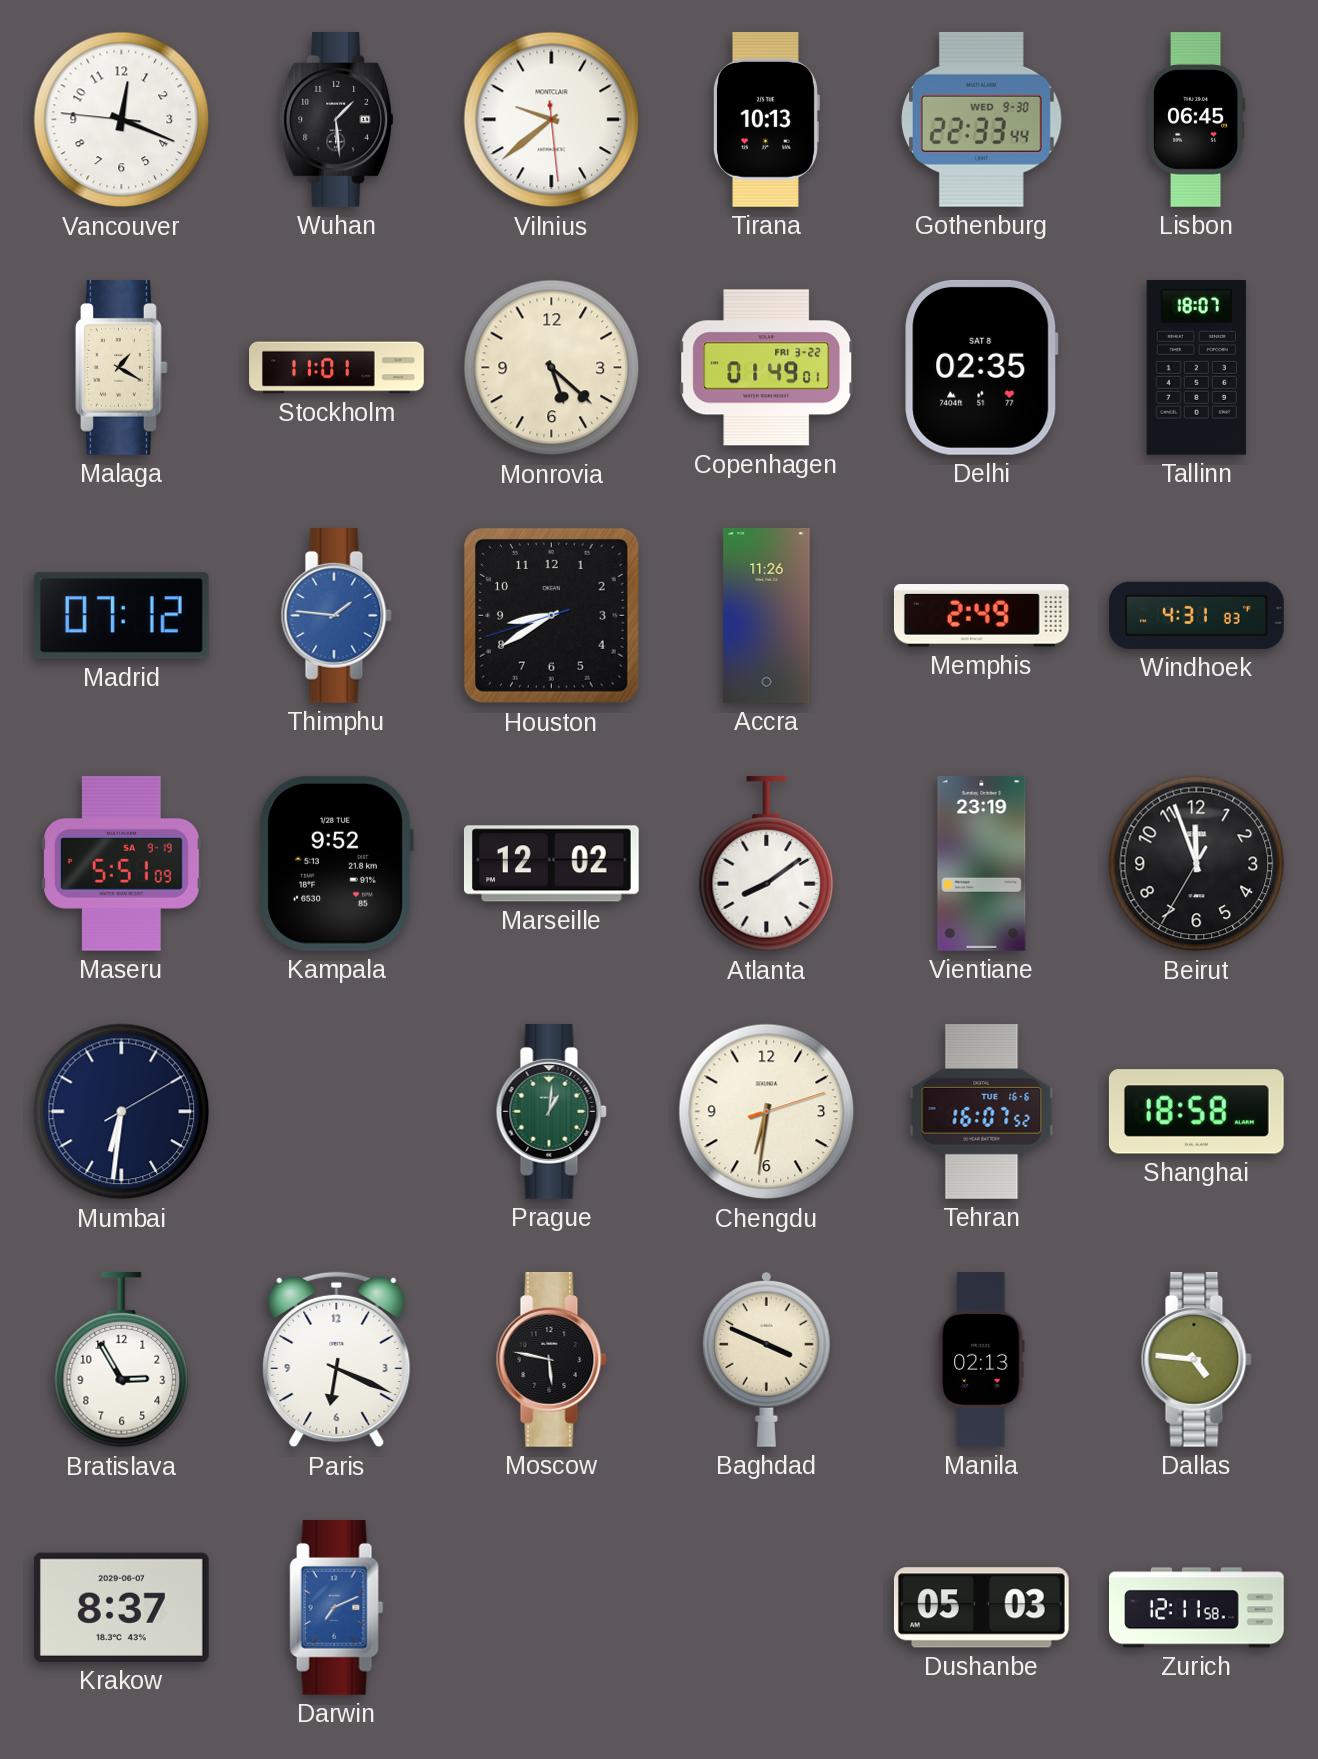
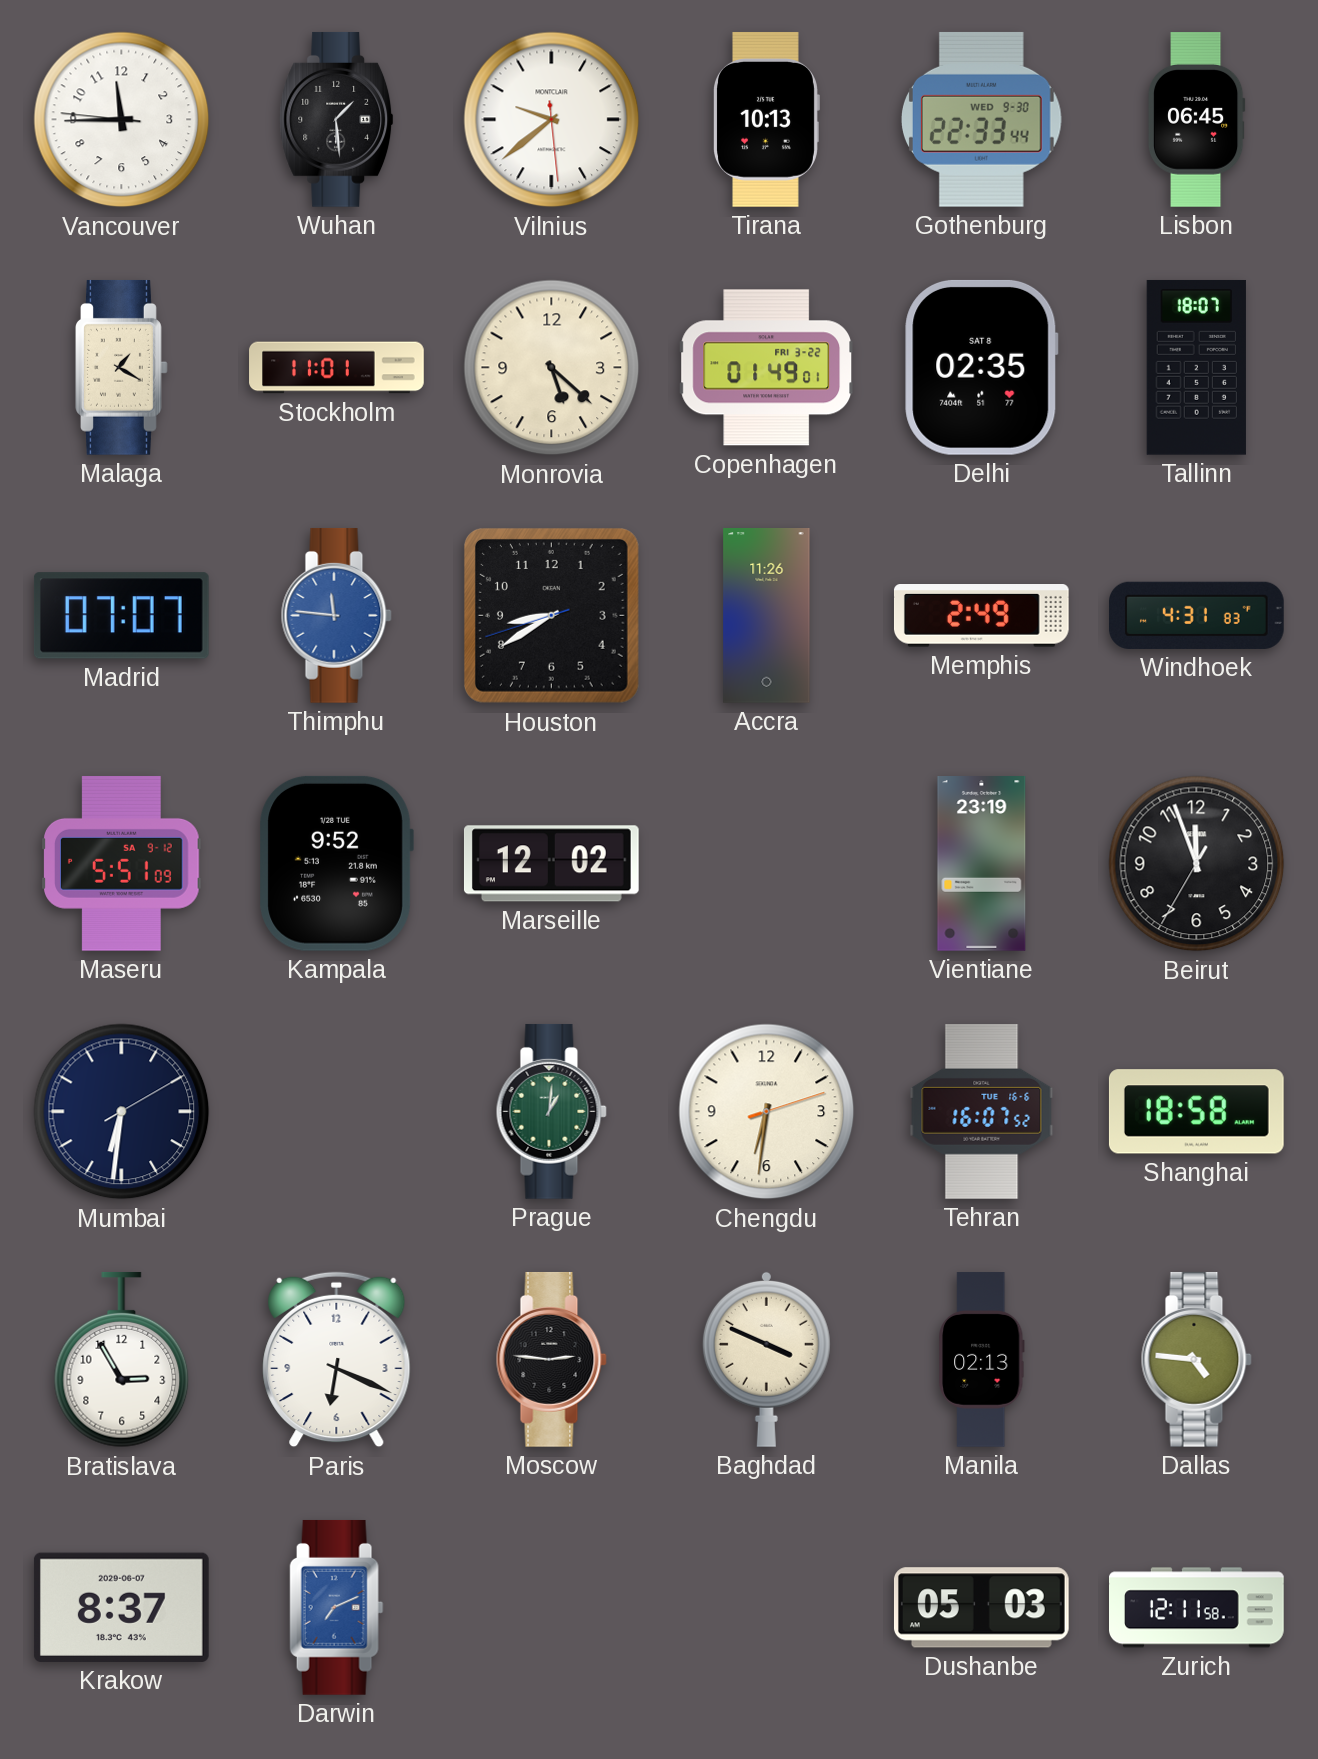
Vancouver: 12:18 -> 11:44
Madrid: 07:12 -> 07:07
Thimphu: 1:46 -> 11:46
Maseru date: SA 9-19 -> SA 9-12
Atlanta: 8:09 -> none
Moscow: 5:47 -> 2:46
